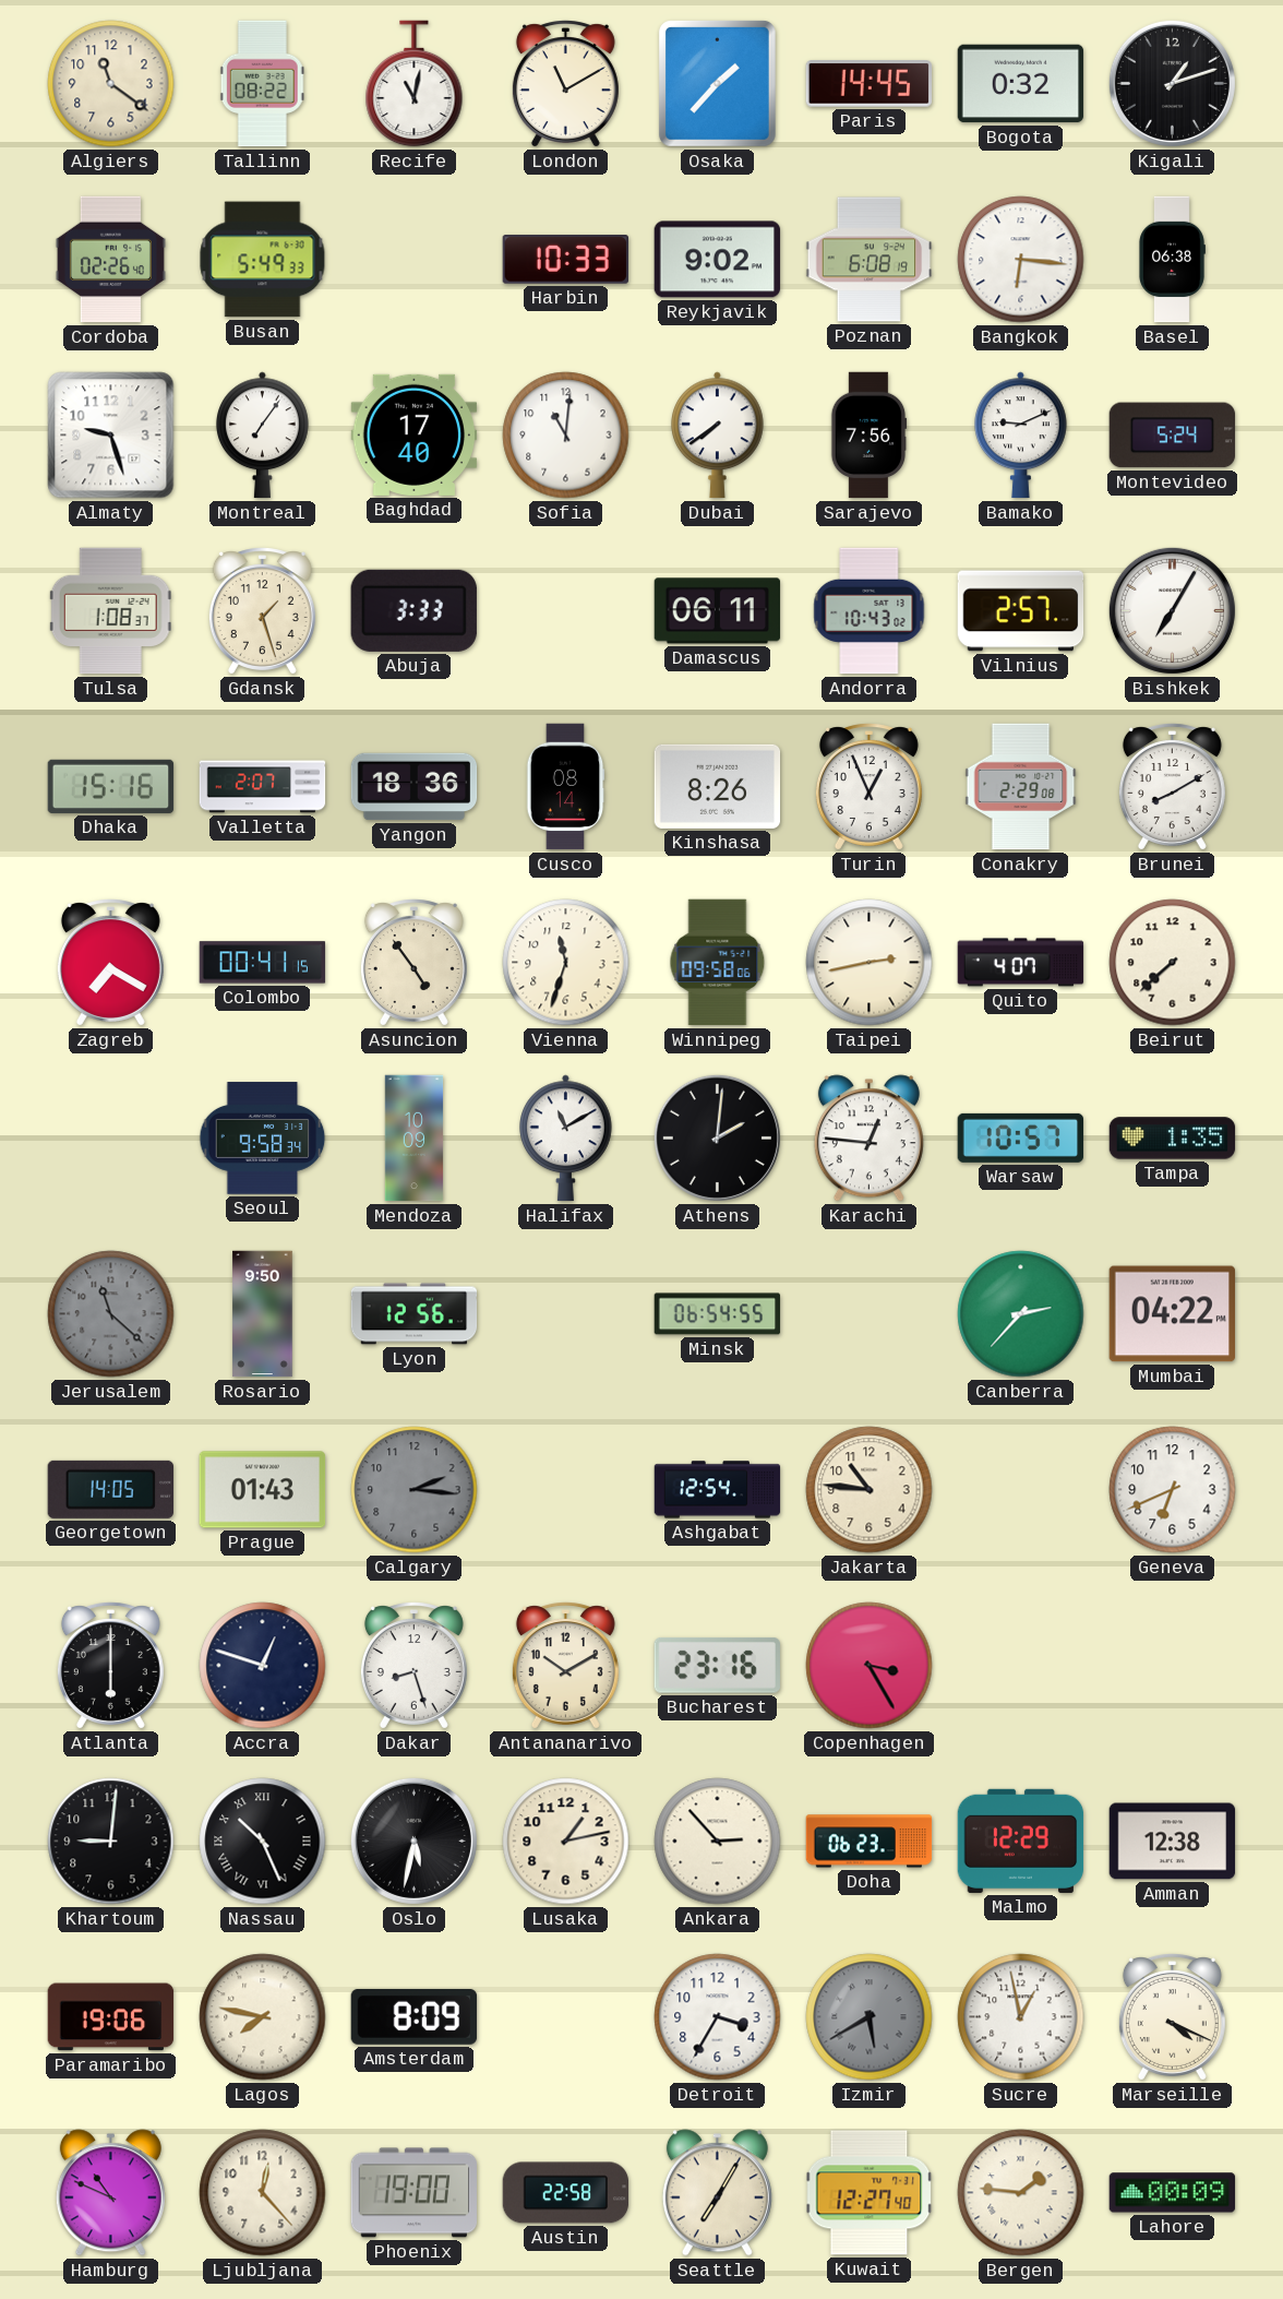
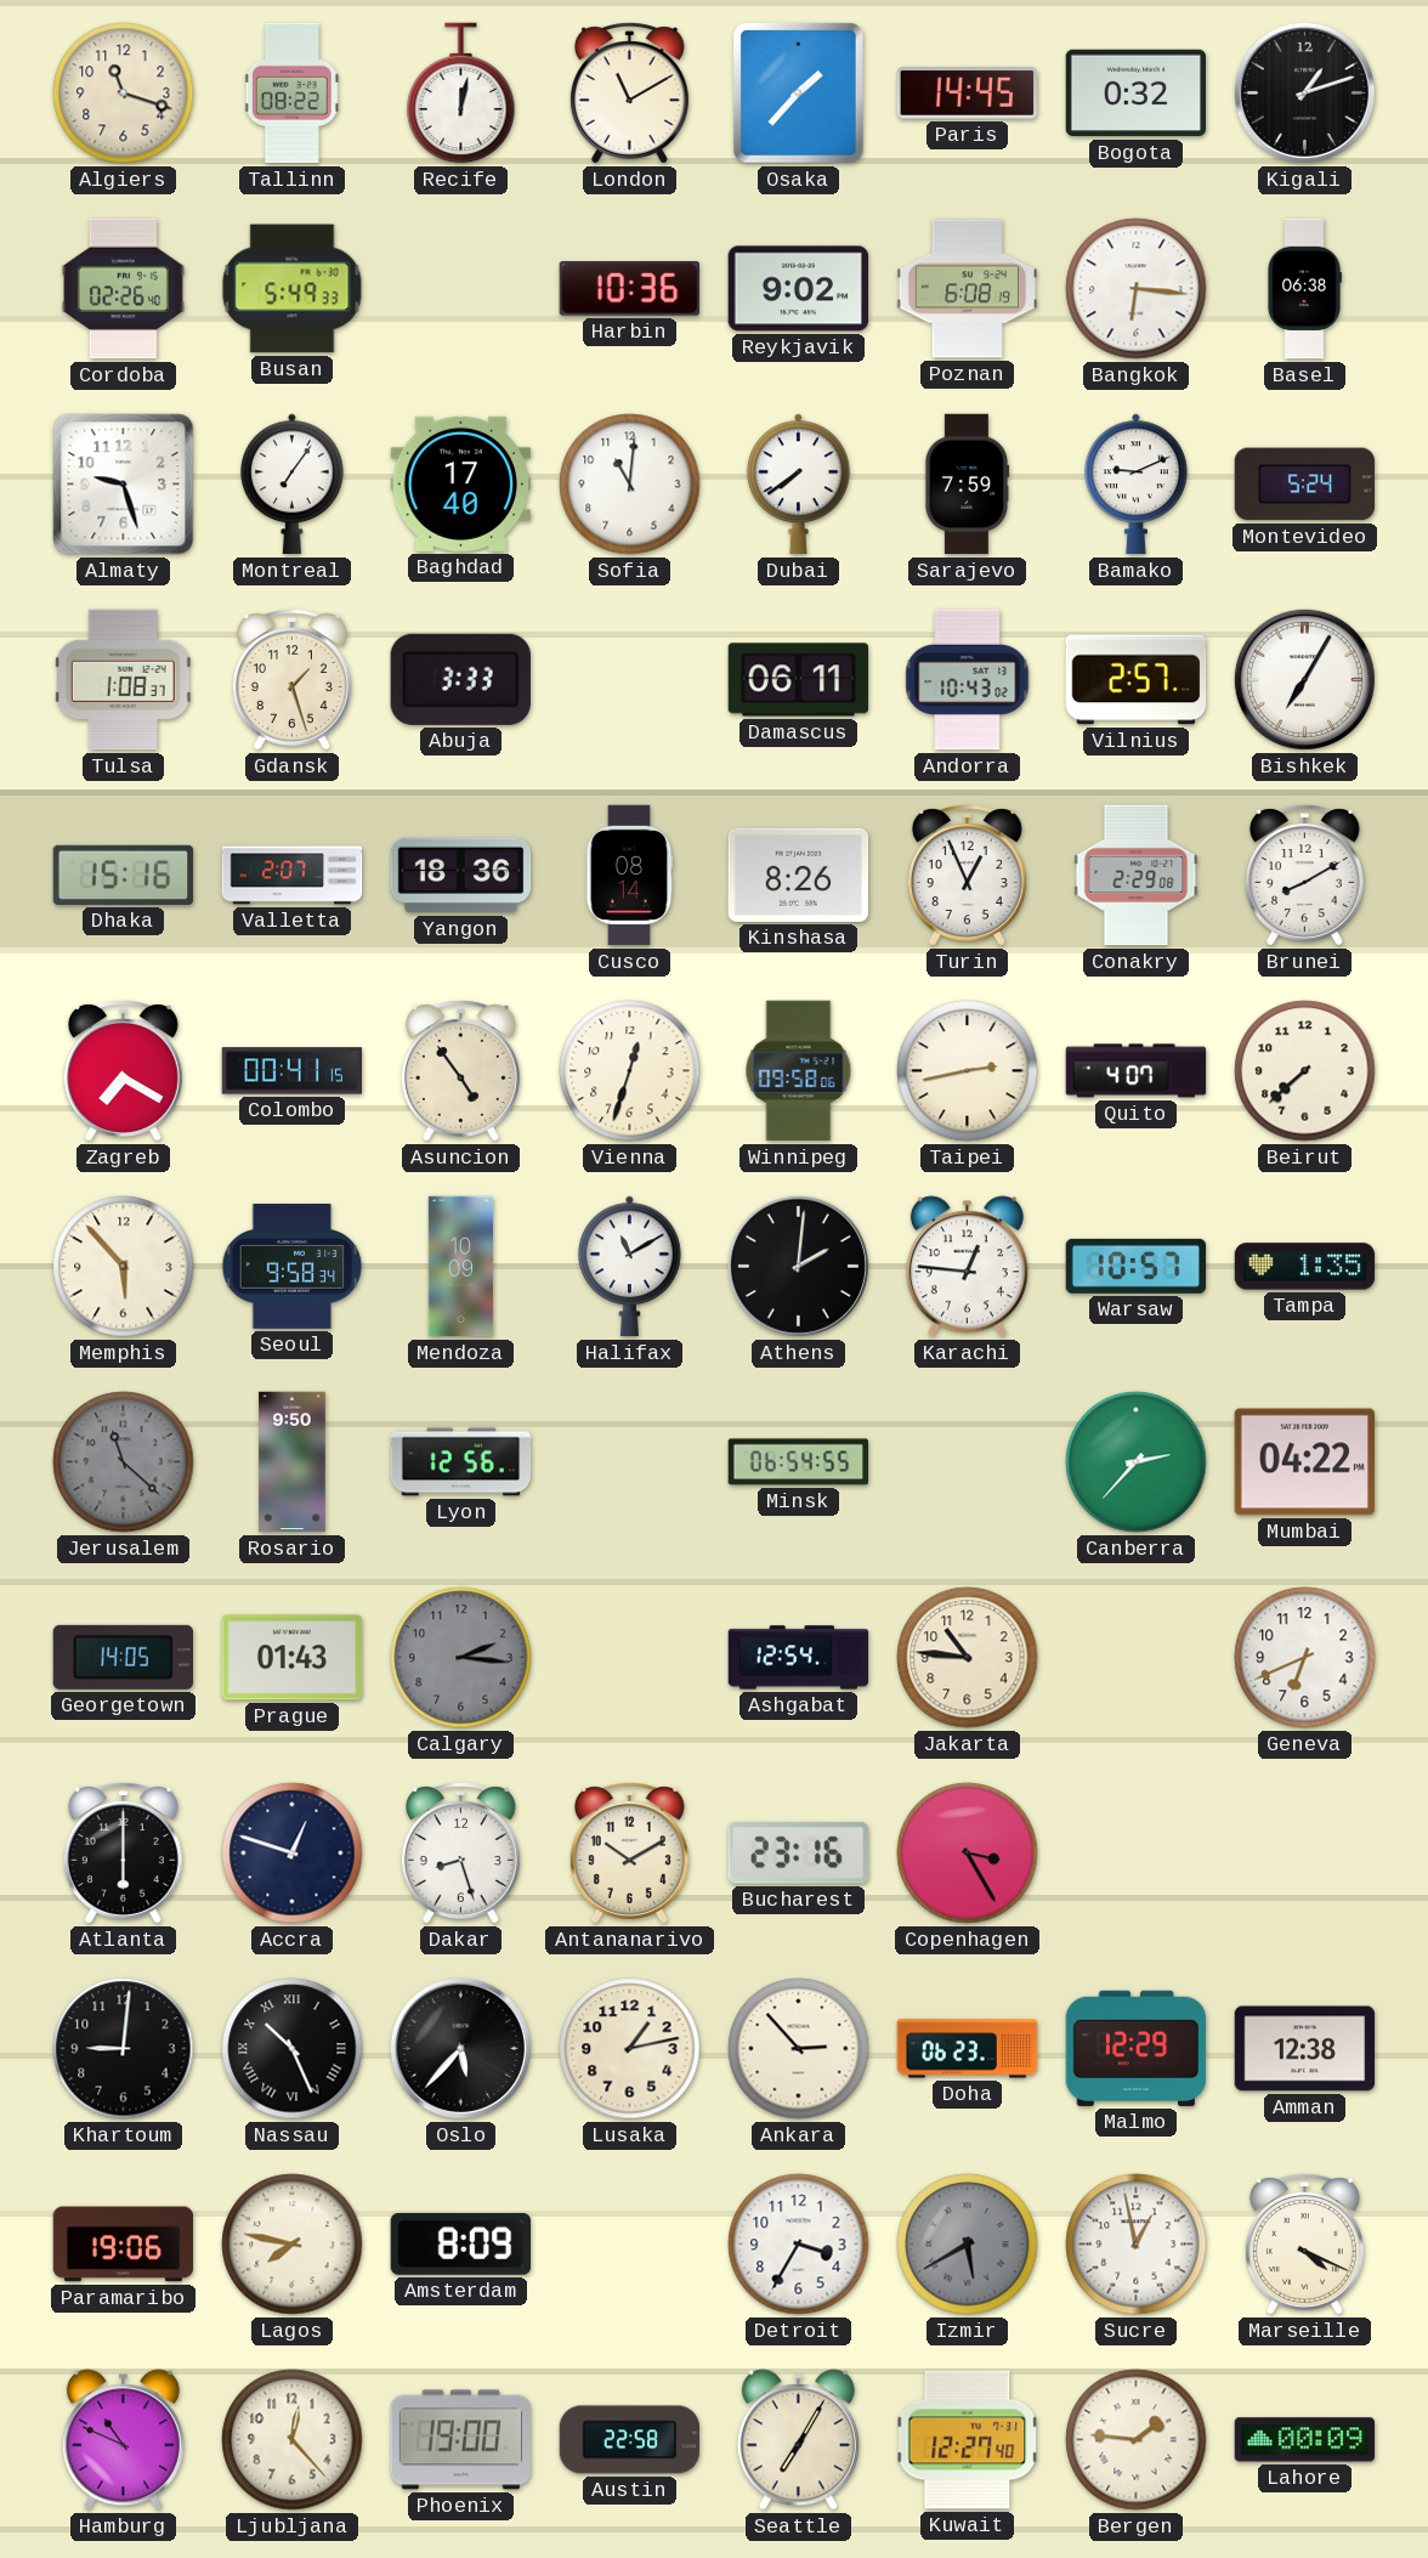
Algiers: 11:21 -> 11:18
Recife: 11:02 -> 12:02
Harbin: 10:33 -> 10:36
Sarajevo: 7:56 -> 7:59
Vienna: 11:33 -> 12:33
Memphis: none -> 5:53
Oslo: 5:32 -> 5:37
